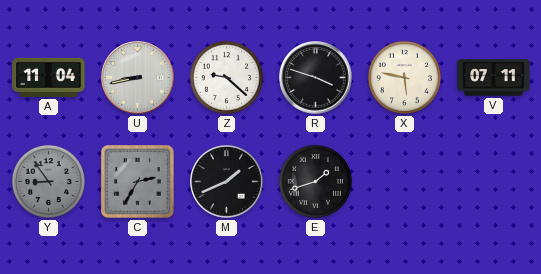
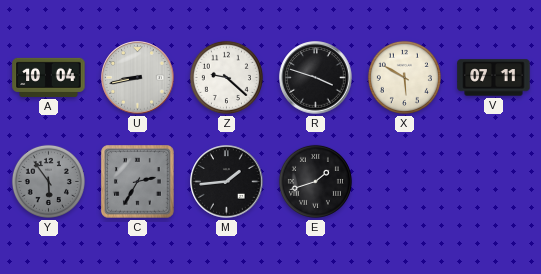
A: 11:04 -> 10:04
X: 5:47 -> 5:50
Y: 8:54 -> 5:54
M: 1:41 -> 1:44
